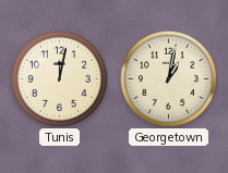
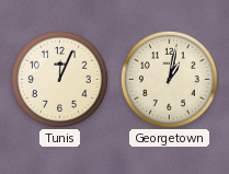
Tunis: 12:02 -> 12:04
